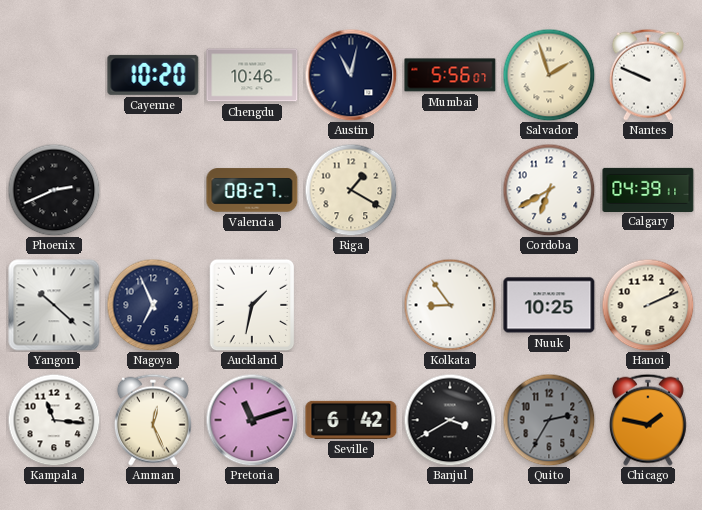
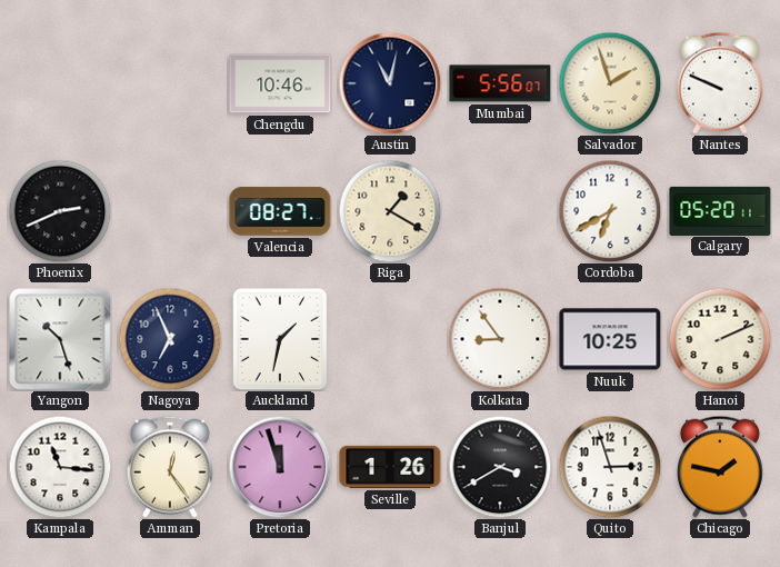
Cayenne: 10:20 -> none
Calgary: 04:39 -> 05:20
Yangon: 10:22 -> 10:27
Amman: 12:26 -> 12:24
Pretoria: 11:12 -> 11:57
Seville: 6:42 -> 1:26
Quito: 2:35 -> 2:57
Quito dial: grey -> white
